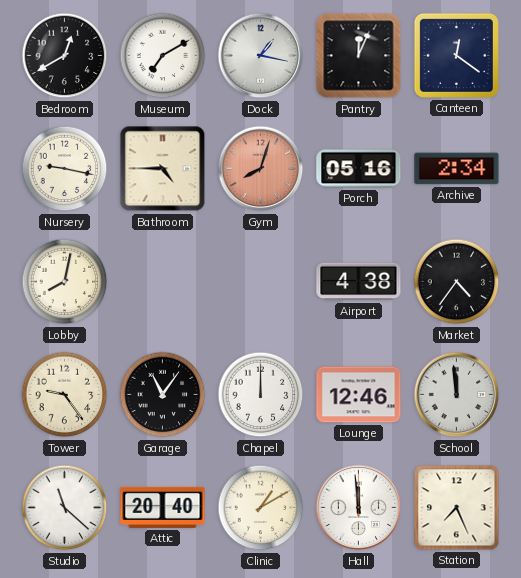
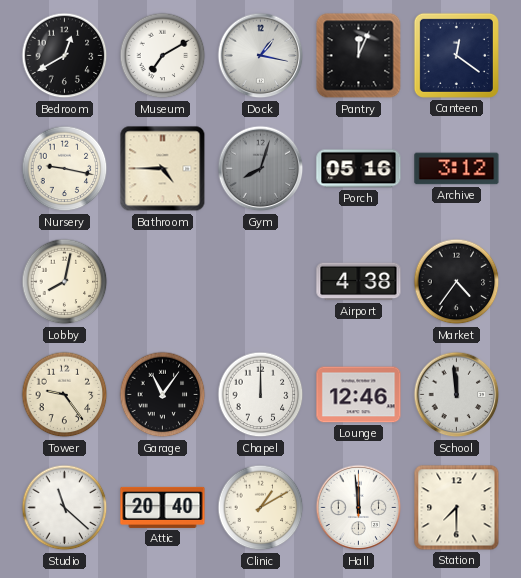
Gym dial: salmon -> grey
Archive: 2:34 -> 3:12
Station: 7:26 -> 7:30
